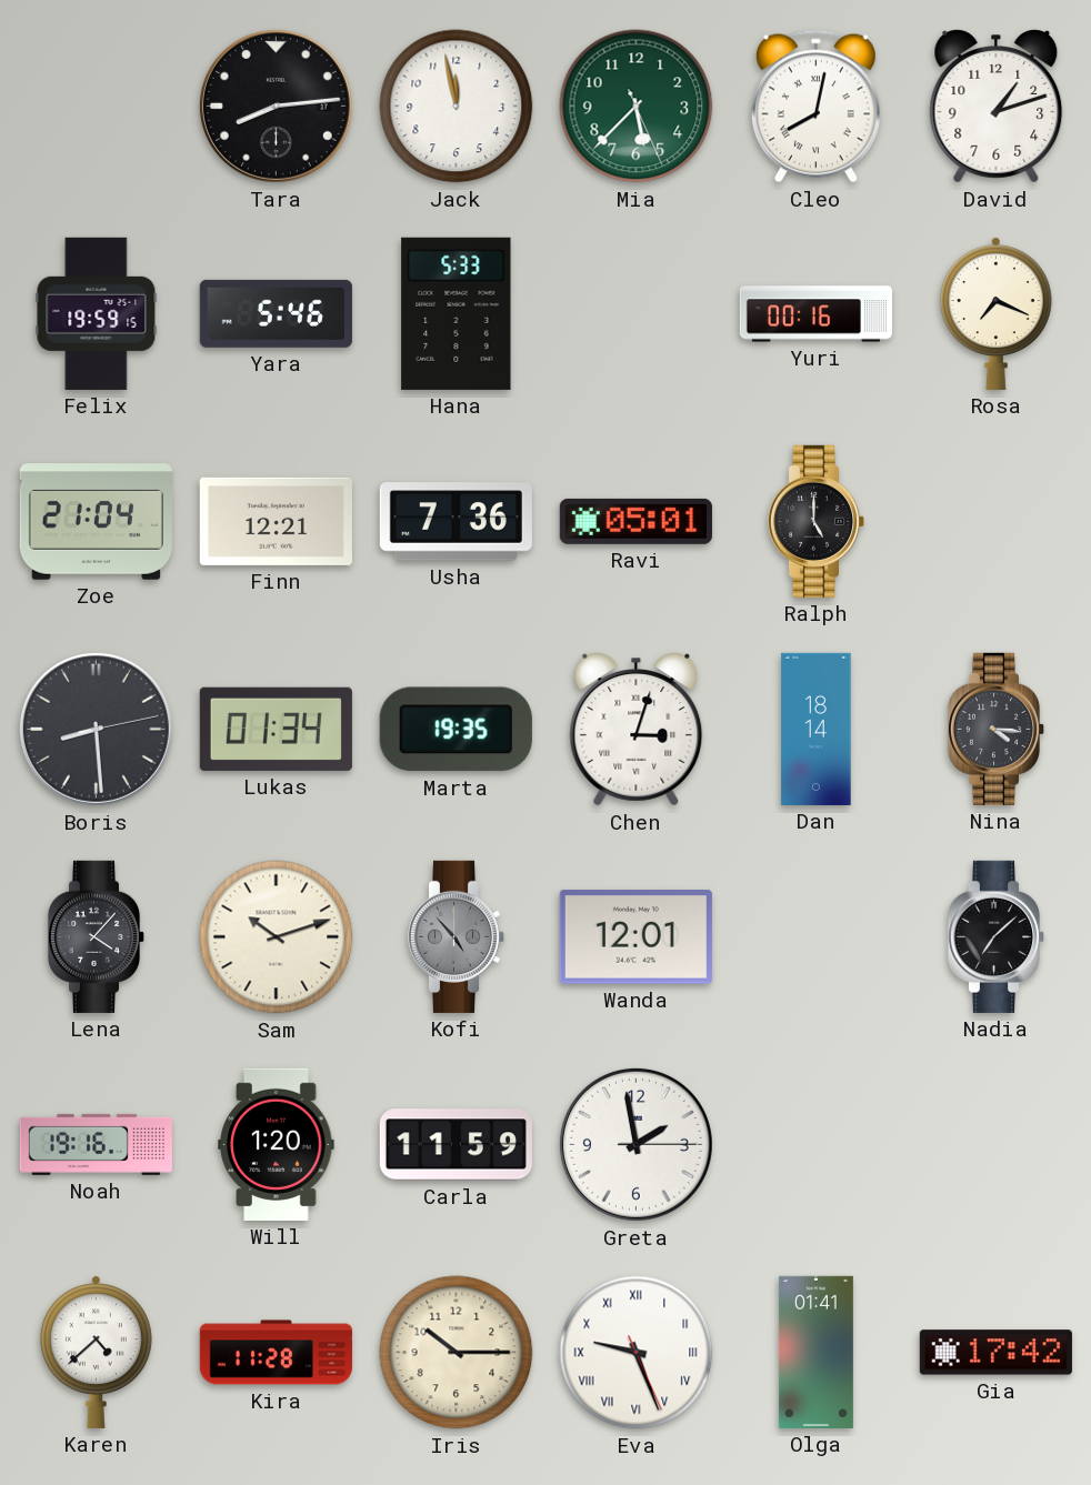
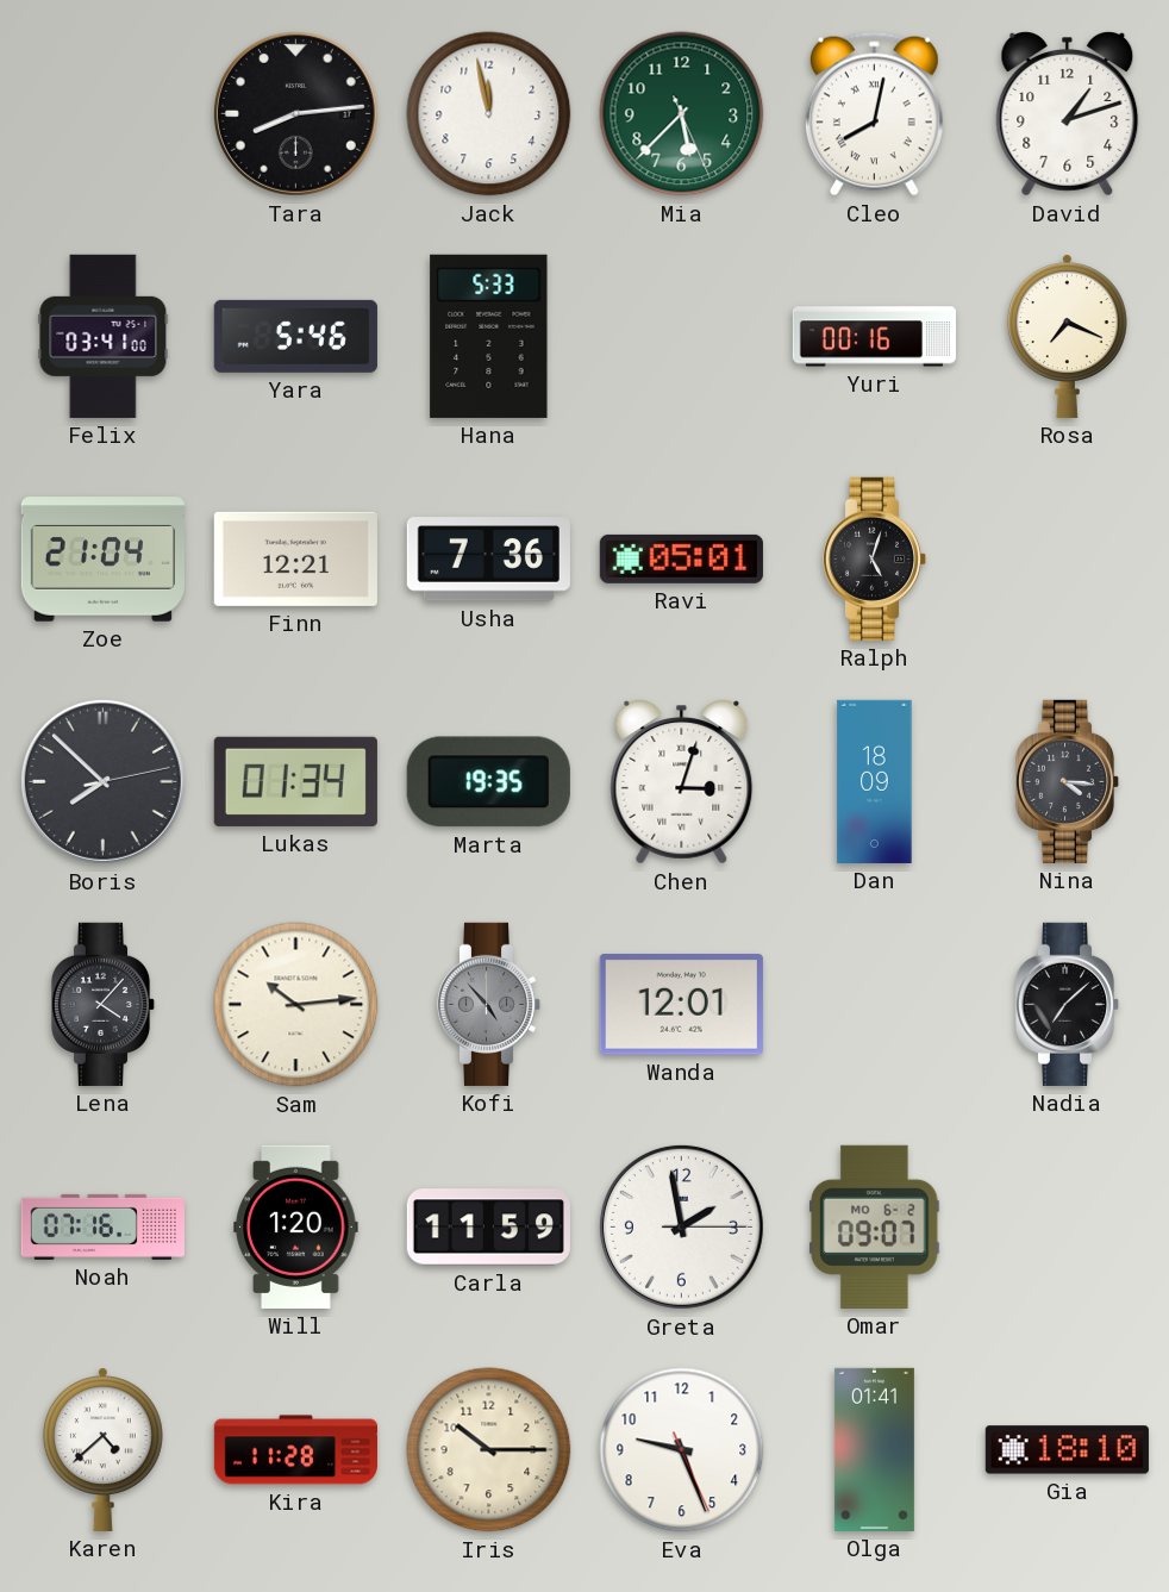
Felix: 19:59 -> 03:41
Ralph: 5:00 -> 5:03
Boris: 8:29 -> 7:52
Dan: 18:14 -> 18:09
Sam: 10:12 -> 10:14
Noah: 19:16 -> 07:16
Omar: none -> 09:07
Eva numerals: Roman -> Arabic
Gia: 17:42 -> 18:10
